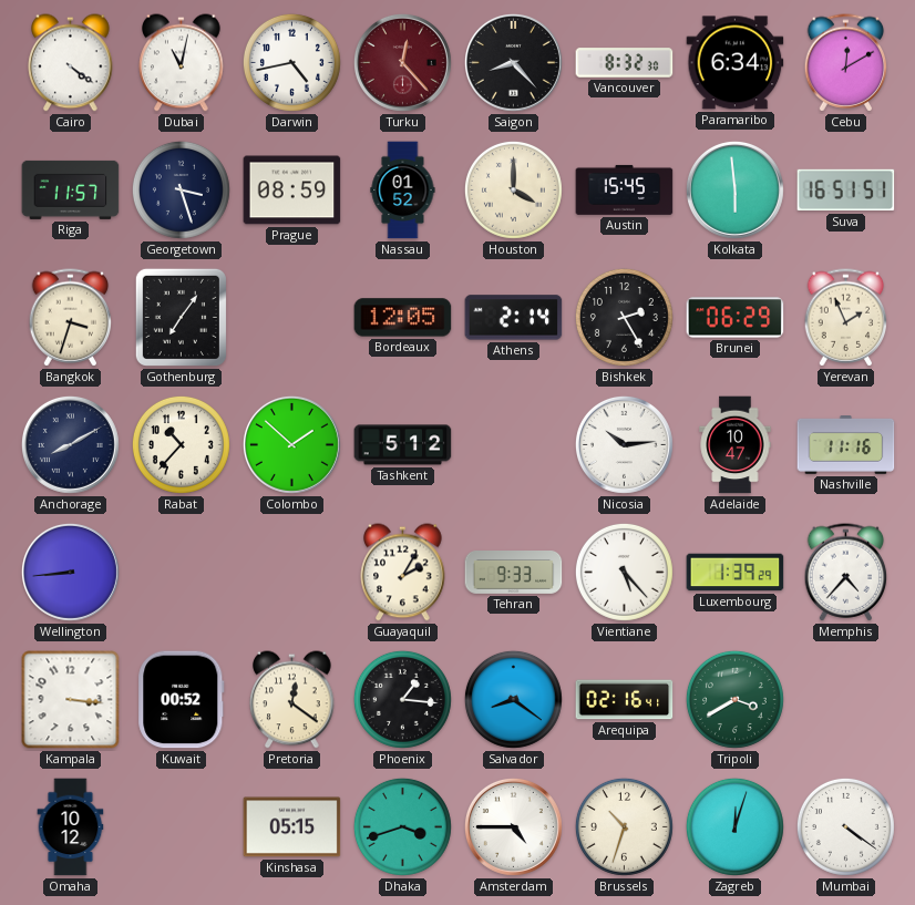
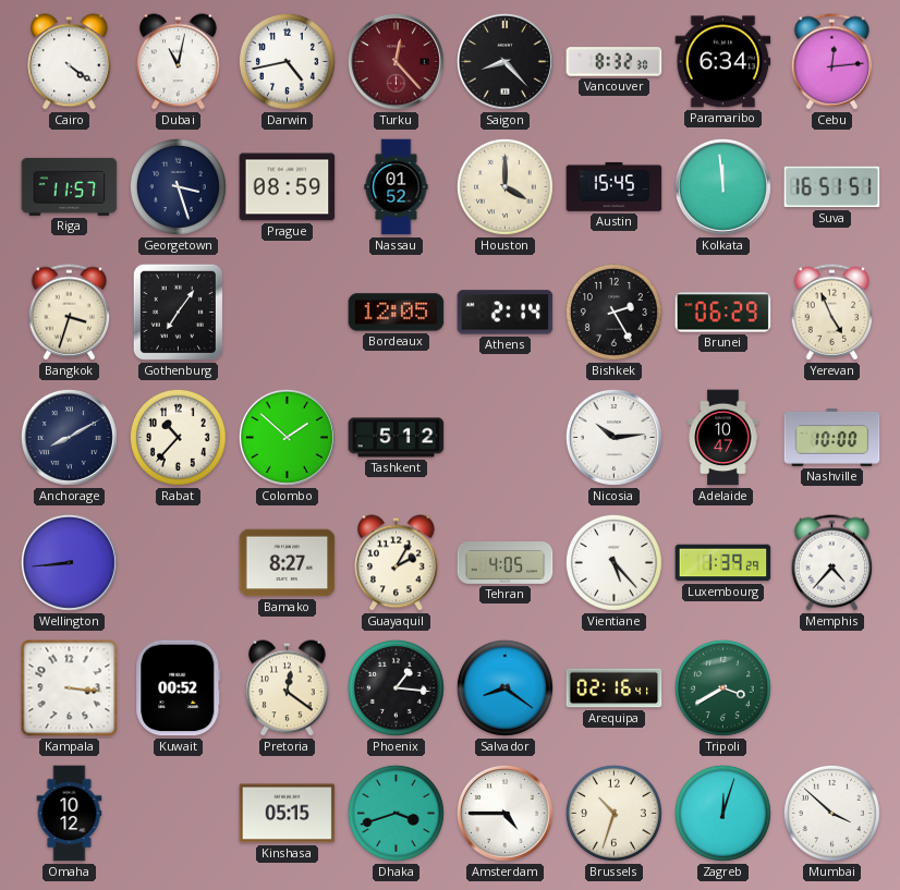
Cebu: 12:10 -> 12:14
Kolkata: 5:59 -> 11:59
Yerevan: 1:56 -> 4:56
Nashville: 11:16 -> 10:00
Bamako: none -> 8:27
Tehran: 9:33 -> 4:05
Mumbai: 4:21 -> 3:52
